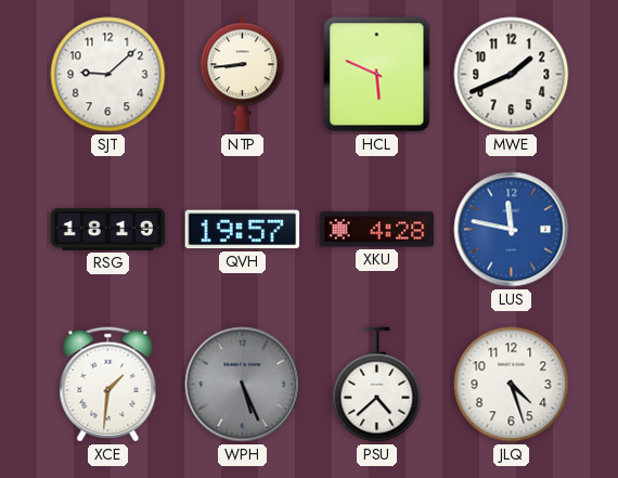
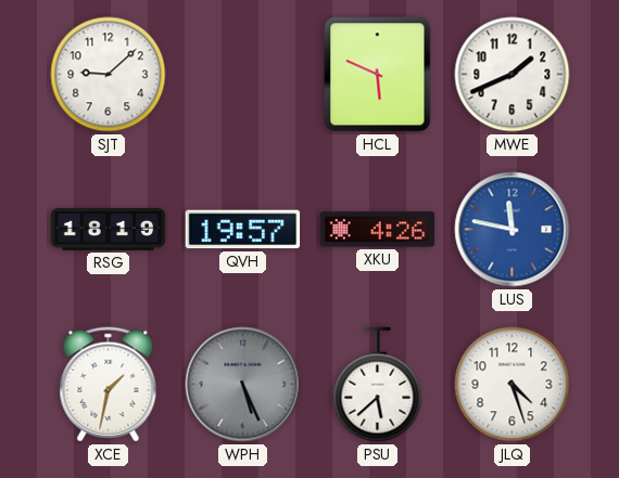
NTP: 8:44 -> none
XKU: 4:28 -> 4:26
XCE: 1:31 -> 1:32
PSU: 4:38 -> 5:38
